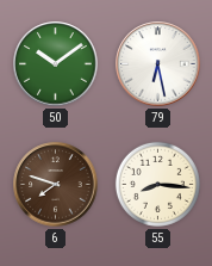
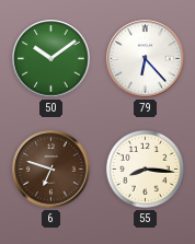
79: 6:28 -> 6:23
6: 7:48 -> 6:48
